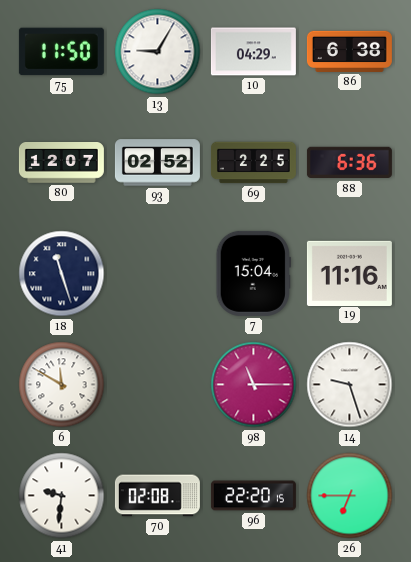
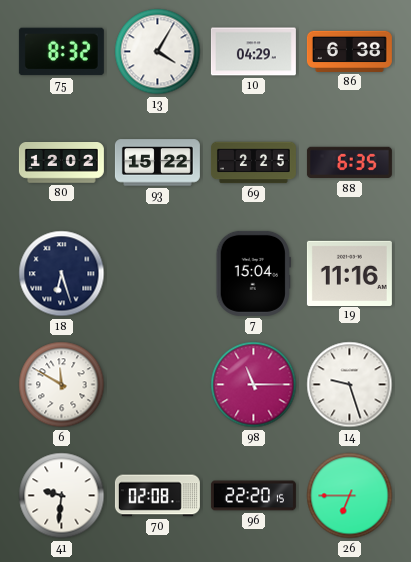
75: 11:50 -> 8:32
13: 9:05 -> 4:05
80: 12:07 -> 12:02
93: 02:52 -> 15:22
88: 6:36 -> 6:35
18: 11:27 -> 6:27
